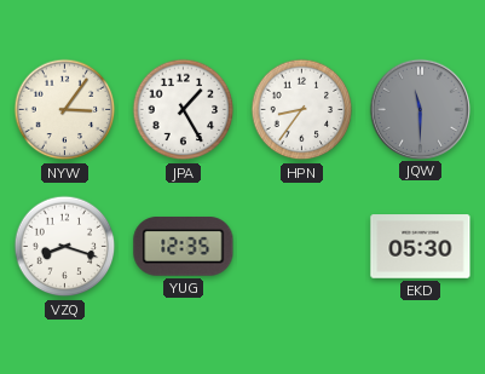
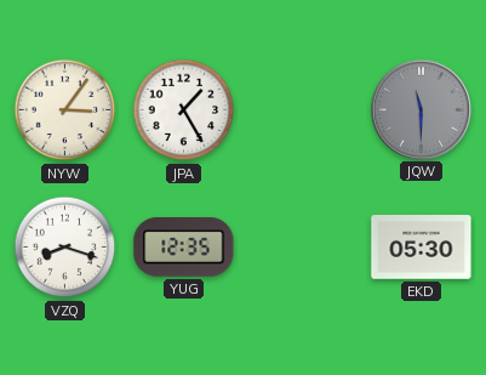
HPN: 8:36 -> none
